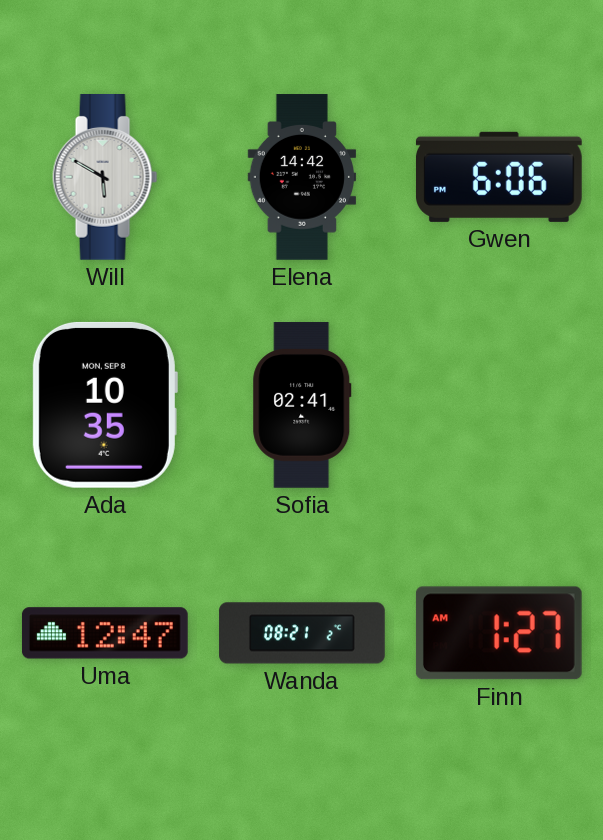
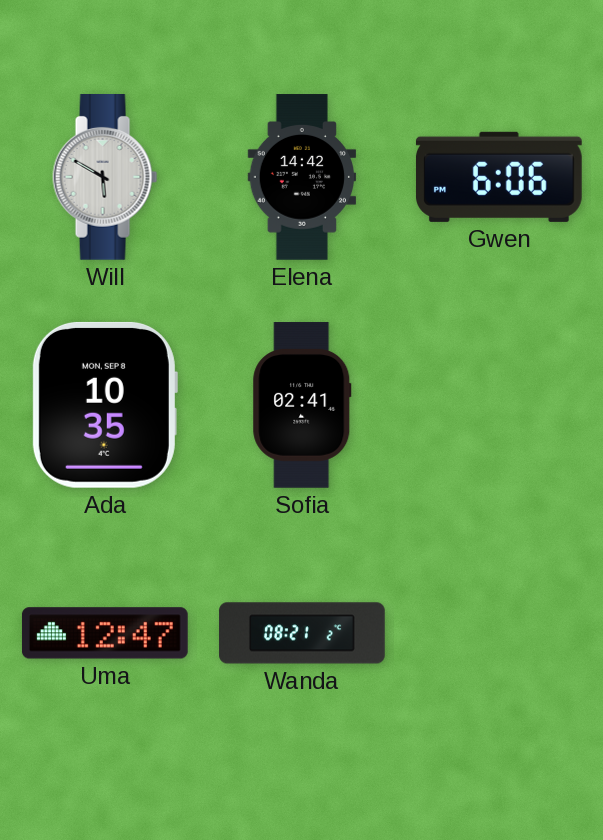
Finn: 1:27 -> none
